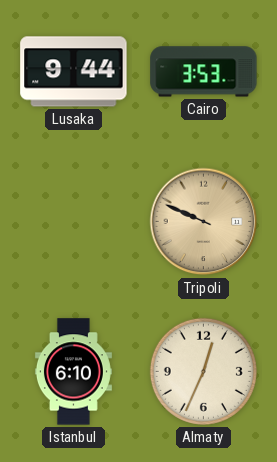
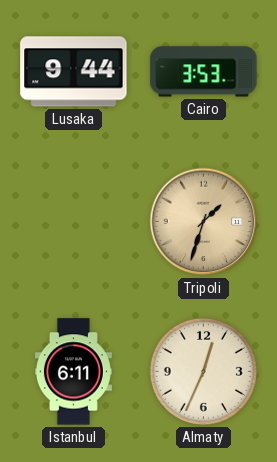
Tripoli: 9:49 -> 1:33
Istanbul: 6:10 -> 6:11
